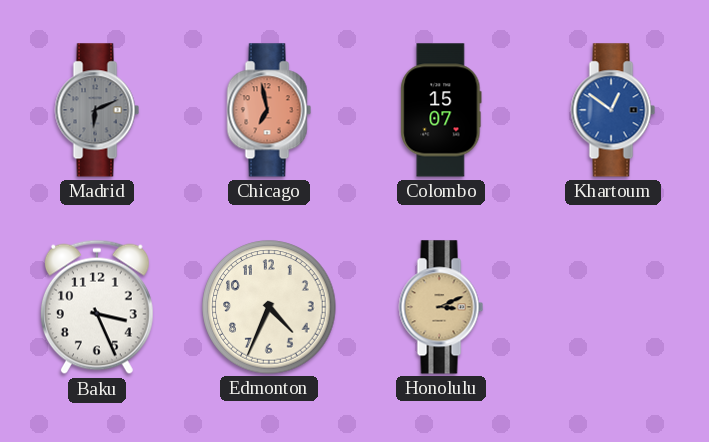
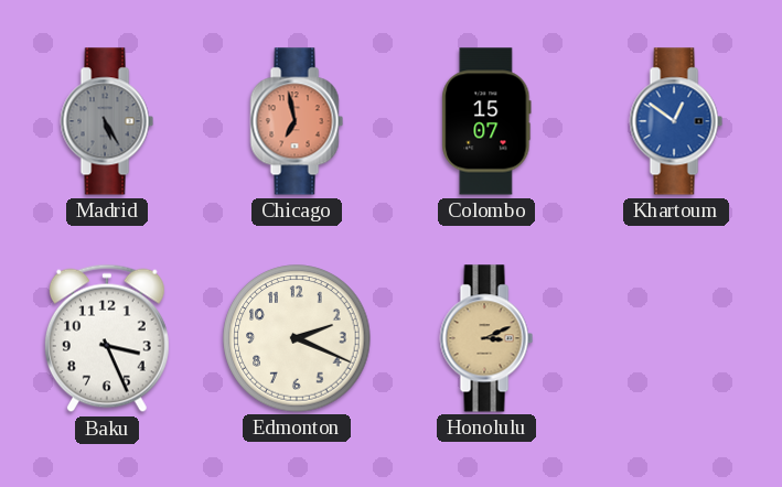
Madrid: 6:11 -> 5:25
Edmonton: 4:34 -> 2:19
